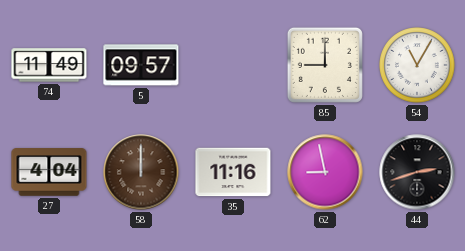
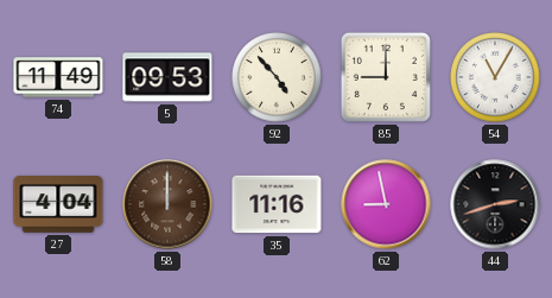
5: 09:57 -> 09:53
92: none -> 4:53
